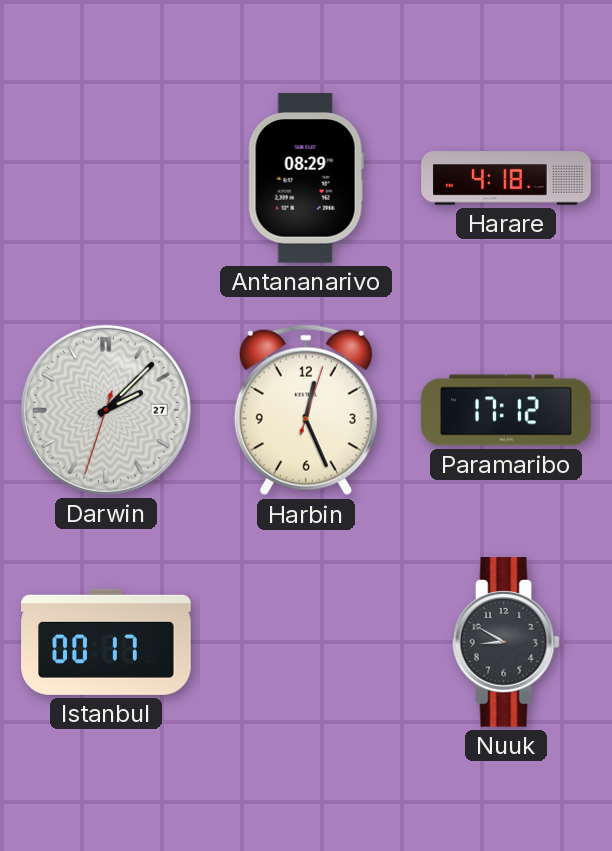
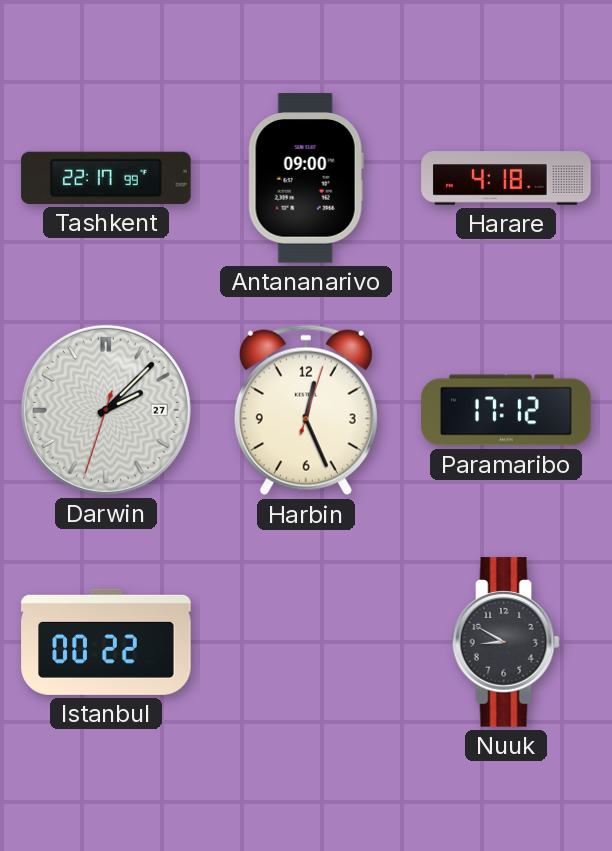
Tashkent: none -> 22:17
Antananarivo: 08:29 -> 09:00
Istanbul: 00:17 -> 00:22
